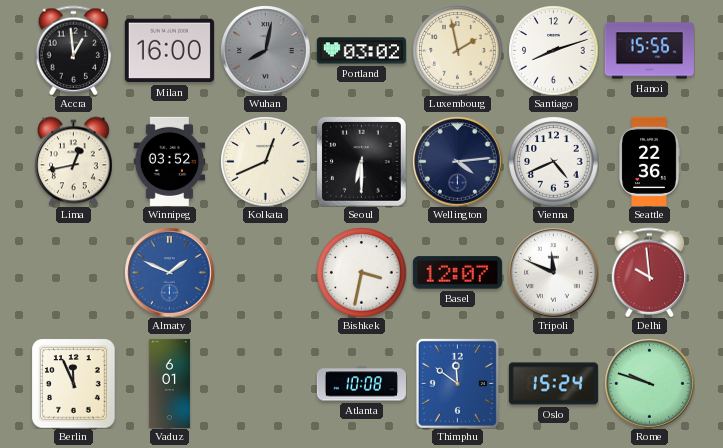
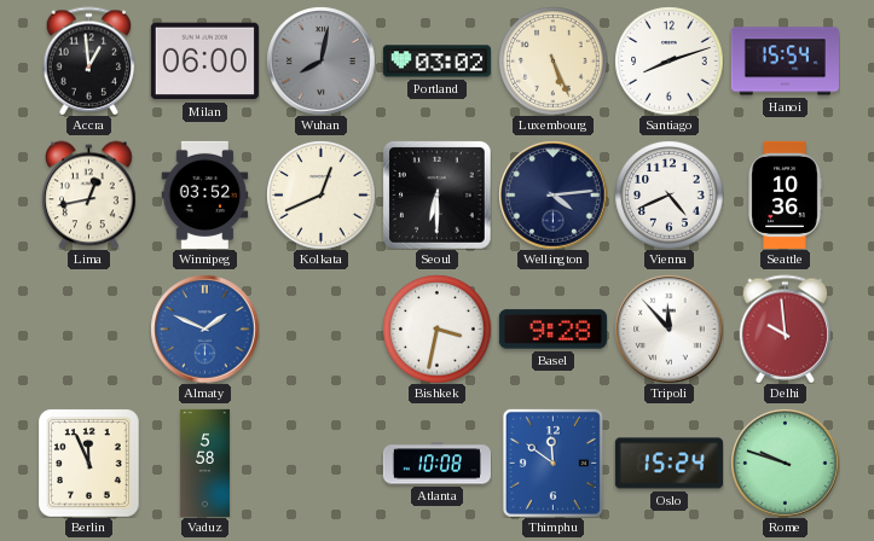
Milan: 16:00 -> 06:00
Luxembourg: 1:58 -> 5:26
Hanoi: 15:56 -> 15:54
Seattle: 22:36 -> 10:36
Basel: 12:07 -> 9:28
Tripoli: 11:49 -> 11:53
Vaduz: 6:01 -> 5:58
